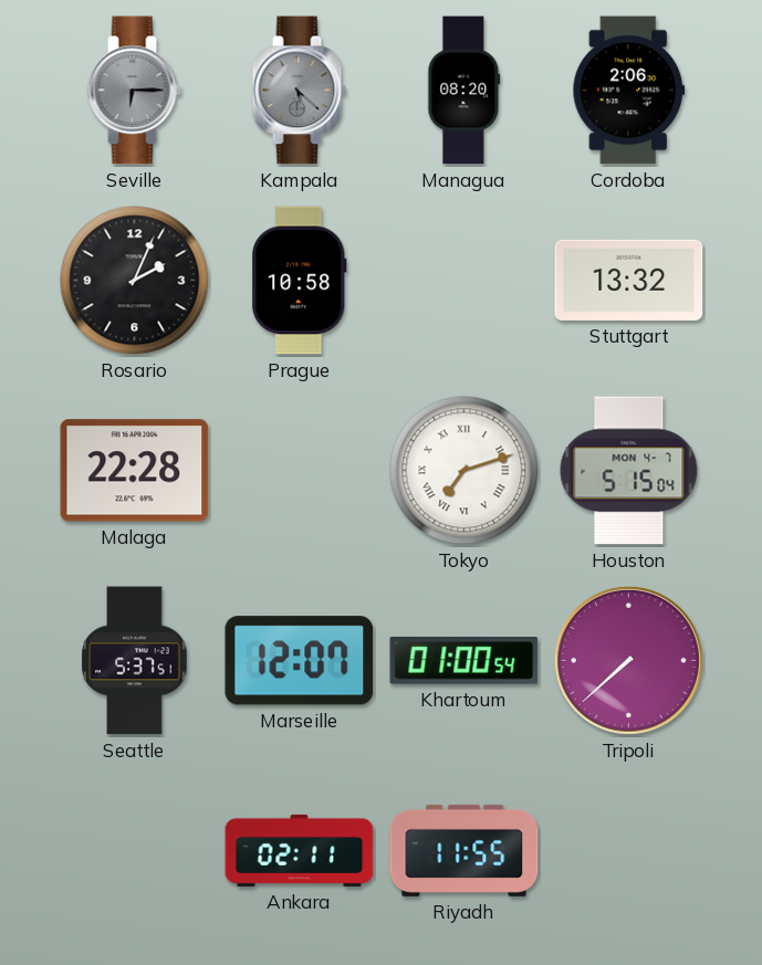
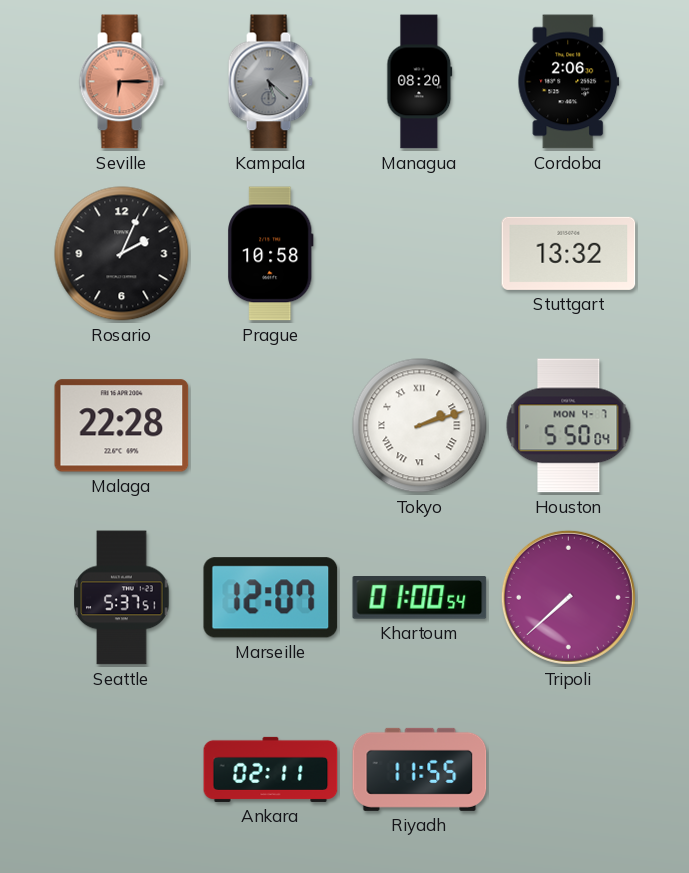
Seville dial: grey -> salmon
Tokyo: 7:12 -> 2:12
Houston: 5:15 -> 5:50
